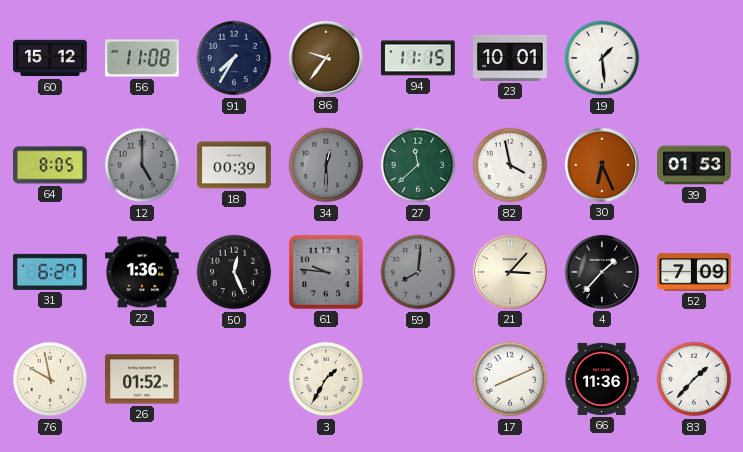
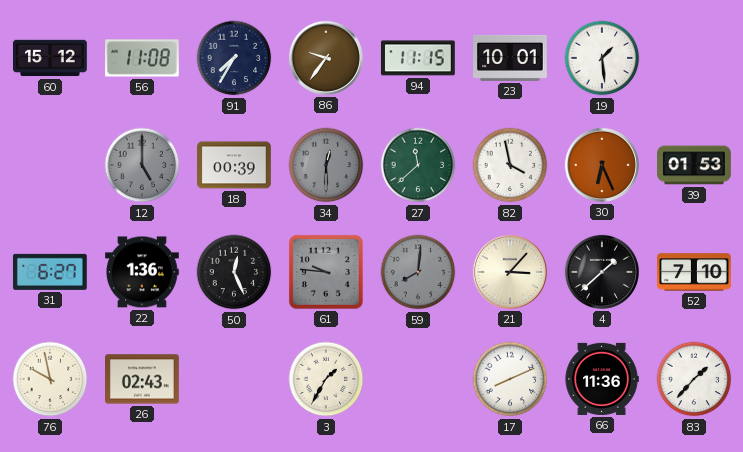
64: 8:05 -> none
4: 1:37 -> 1:38
52: 7:09 -> 7:10
26: 01:52 -> 02:43
